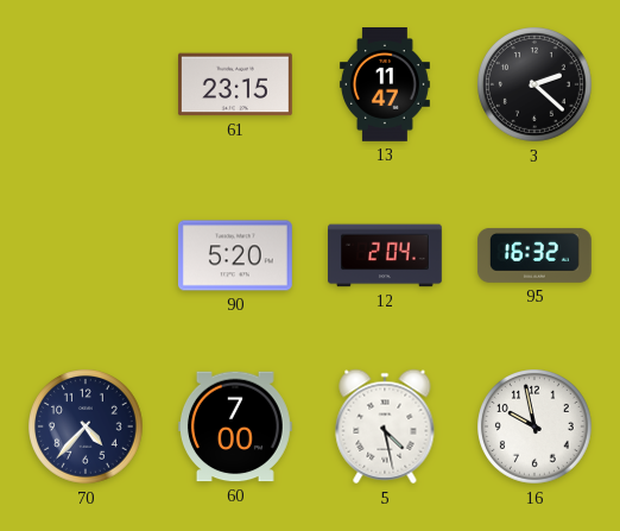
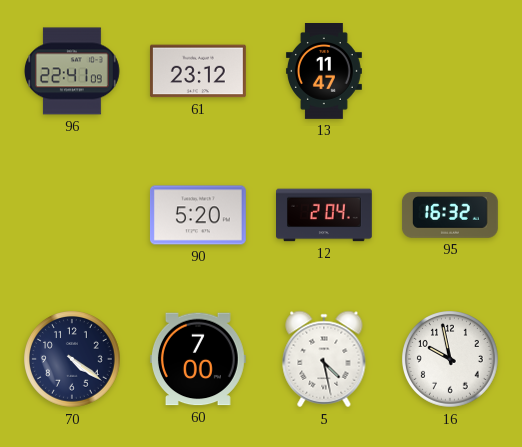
96: none -> 22:41
61: 23:15 -> 23:12
3: 2:22 -> none
70: 4:37 -> 4:21
